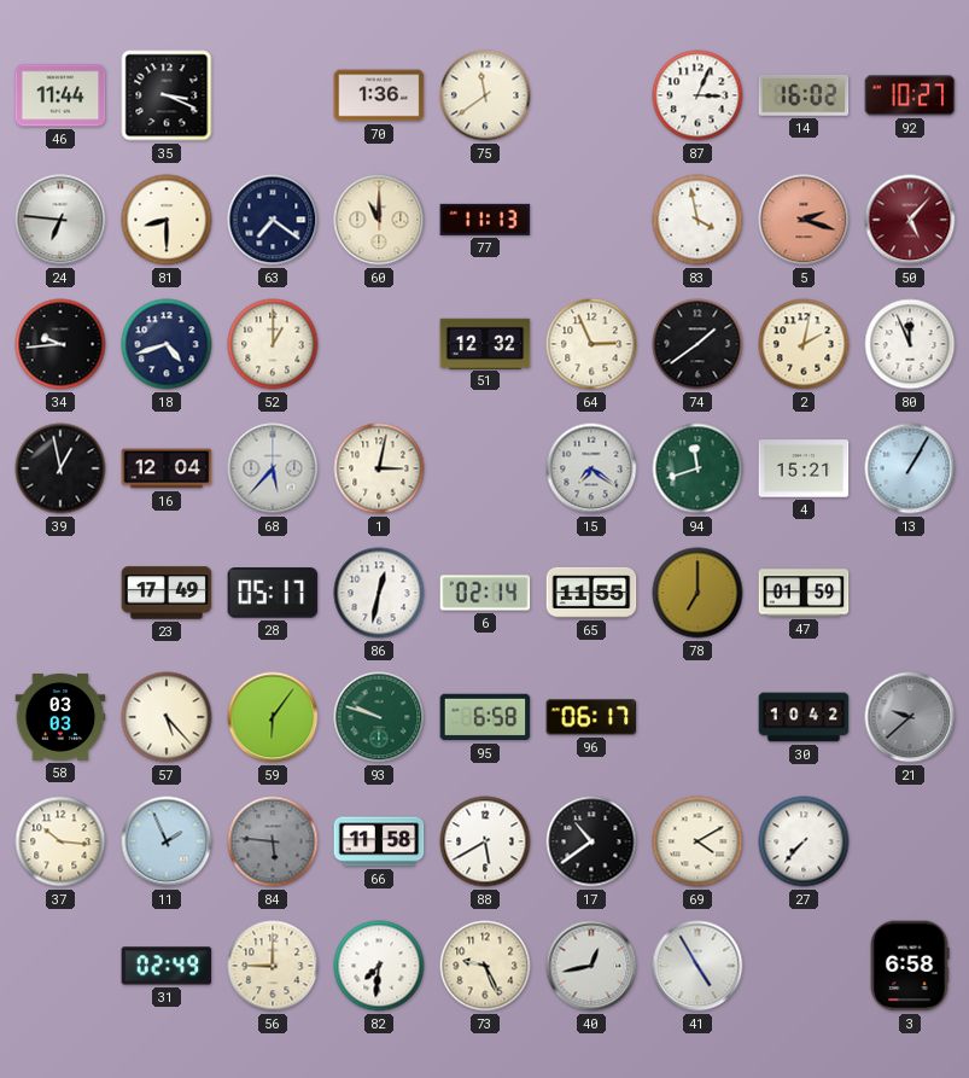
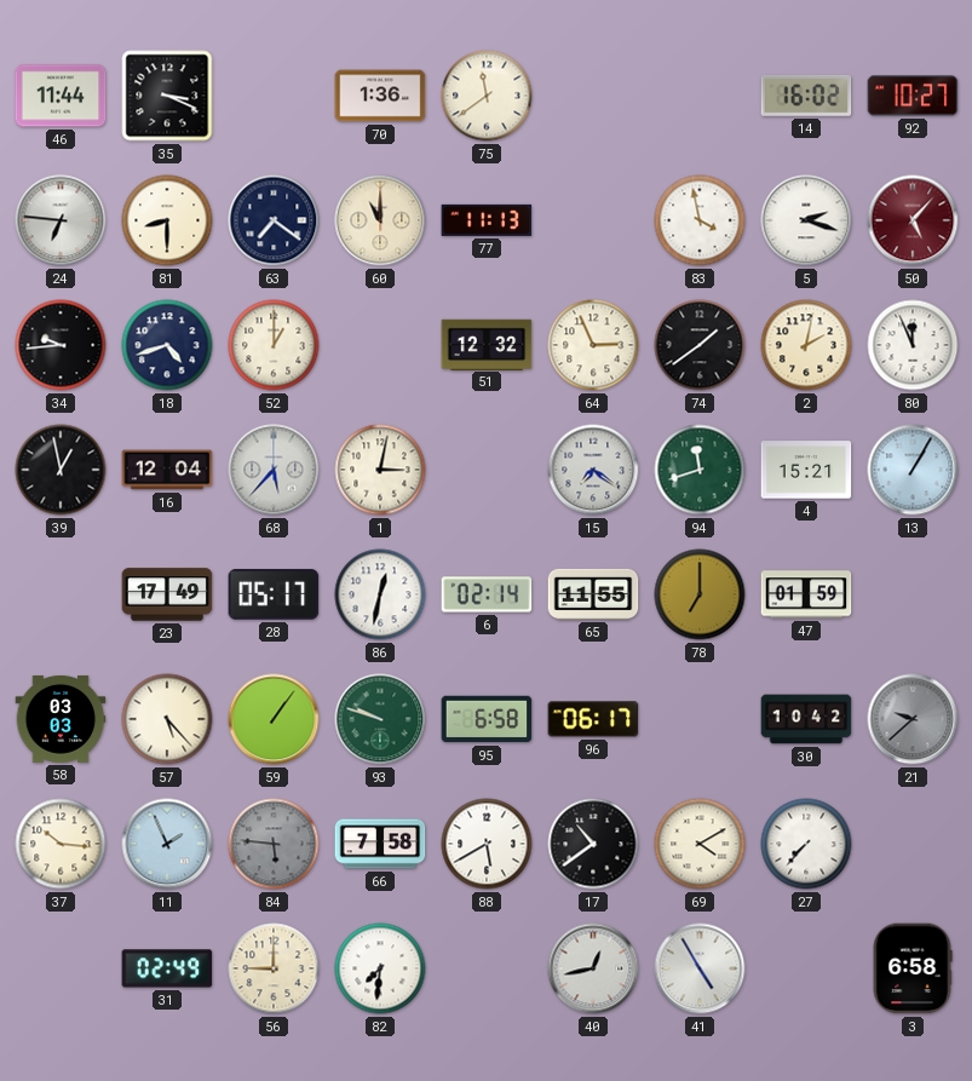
87: 3:04 -> none
5 dial: salmon -> white
59: 6:06 -> 1:06
66: 11:58 -> 7:58
73: 9:26 -> none
